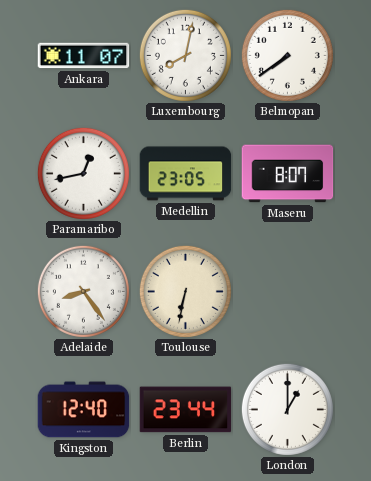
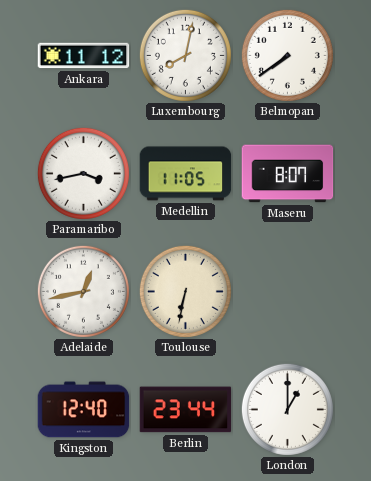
Ankara: 11:07 -> 11:12
Paramaribo: 12:43 -> 3:43
Medellin: 23:05 -> 11:05
Adelaide: 8:24 -> 12:43
